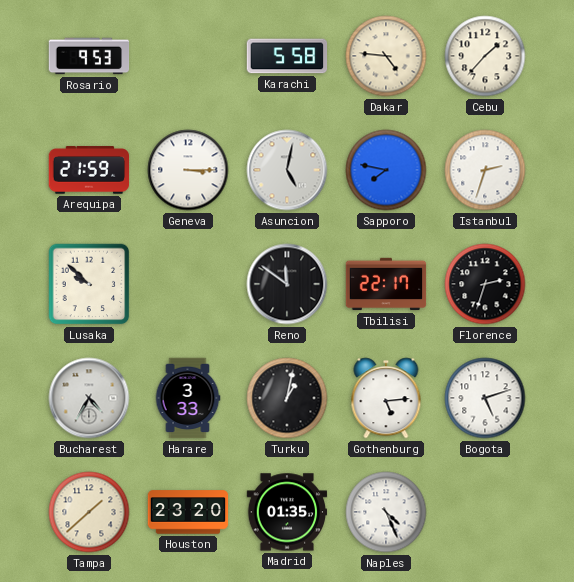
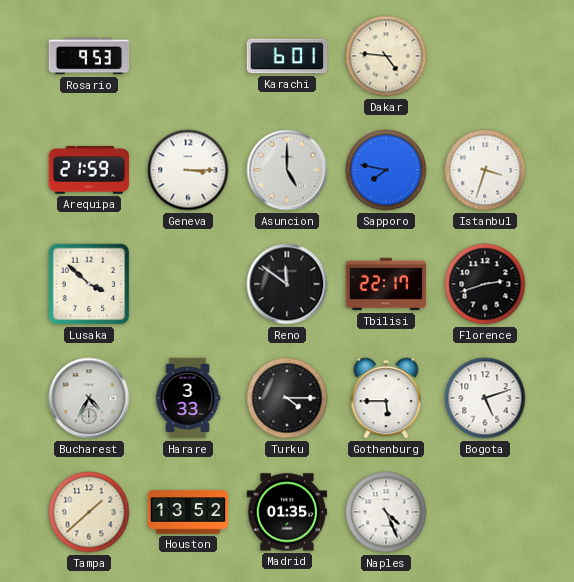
Karachi: 5:58 -> 6:01
Cebu: 1:37 -> none
Asuncion: 5:02 -> 5:00
Istanbul: 2:33 -> 3:33
Lusaka: 9:52 -> 3:52
Florence: 2:33 -> 2:42
Turku: 1:02 -> 4:15
Gothenburg: 5:14 -> 5:45
Houston: 23:20 -> 13:52
